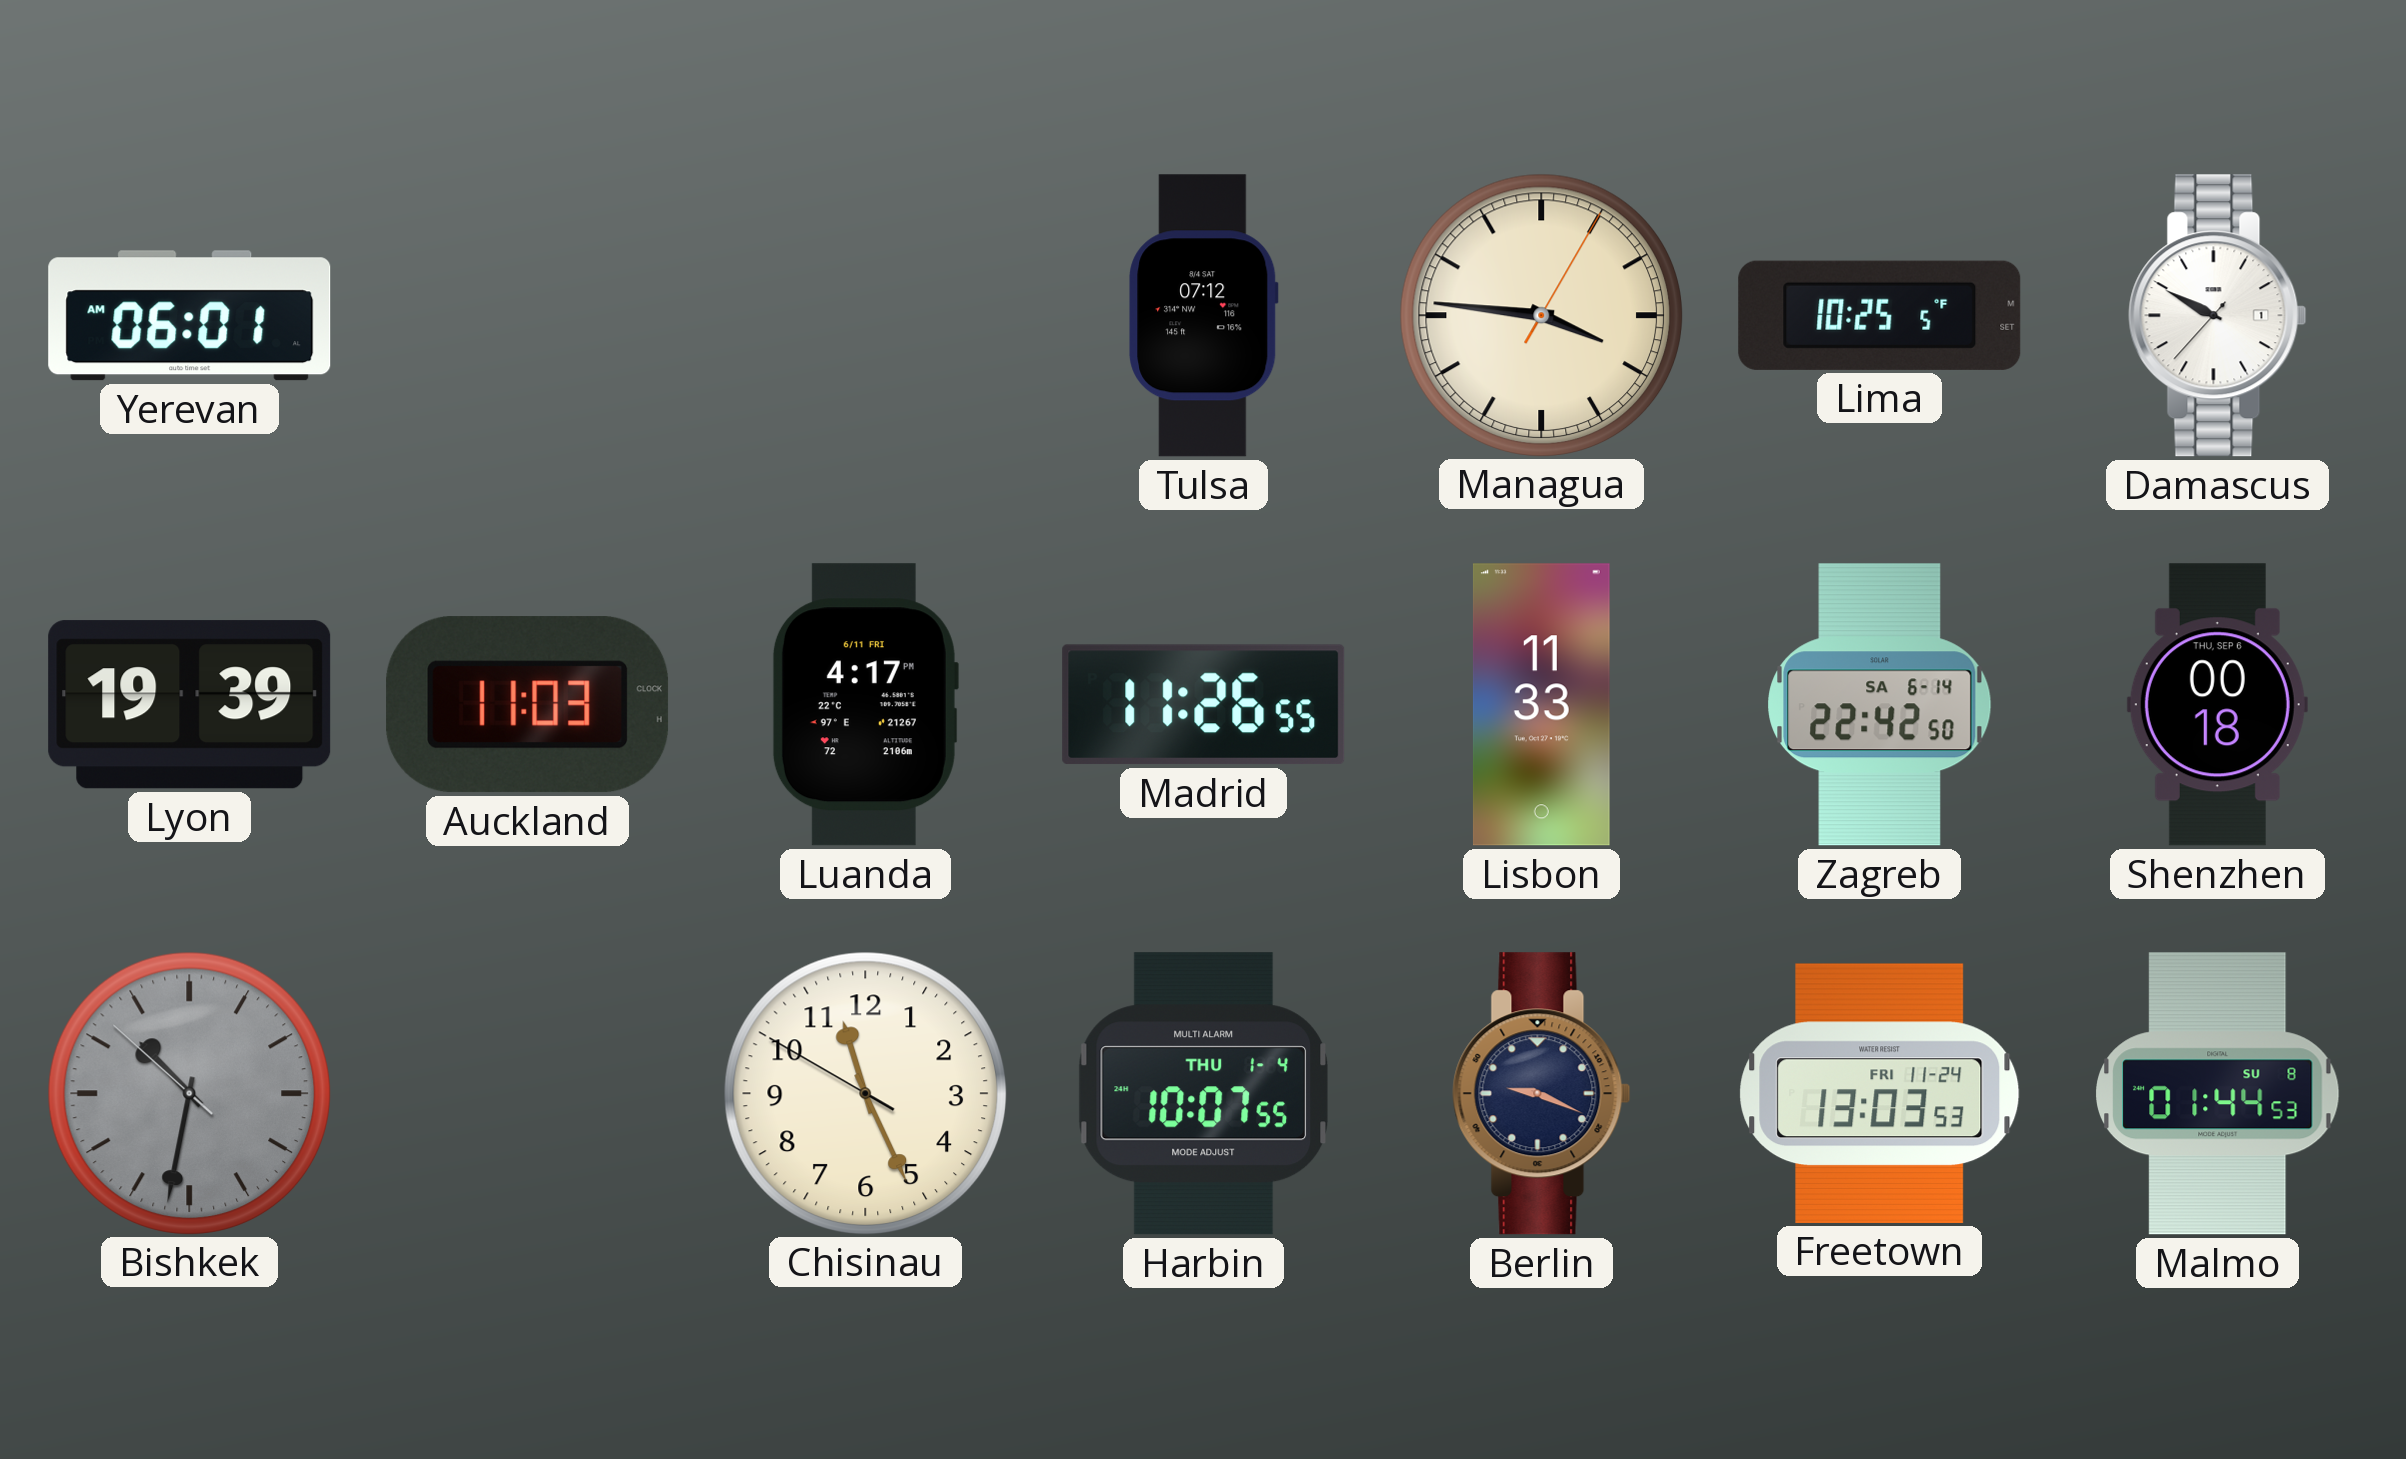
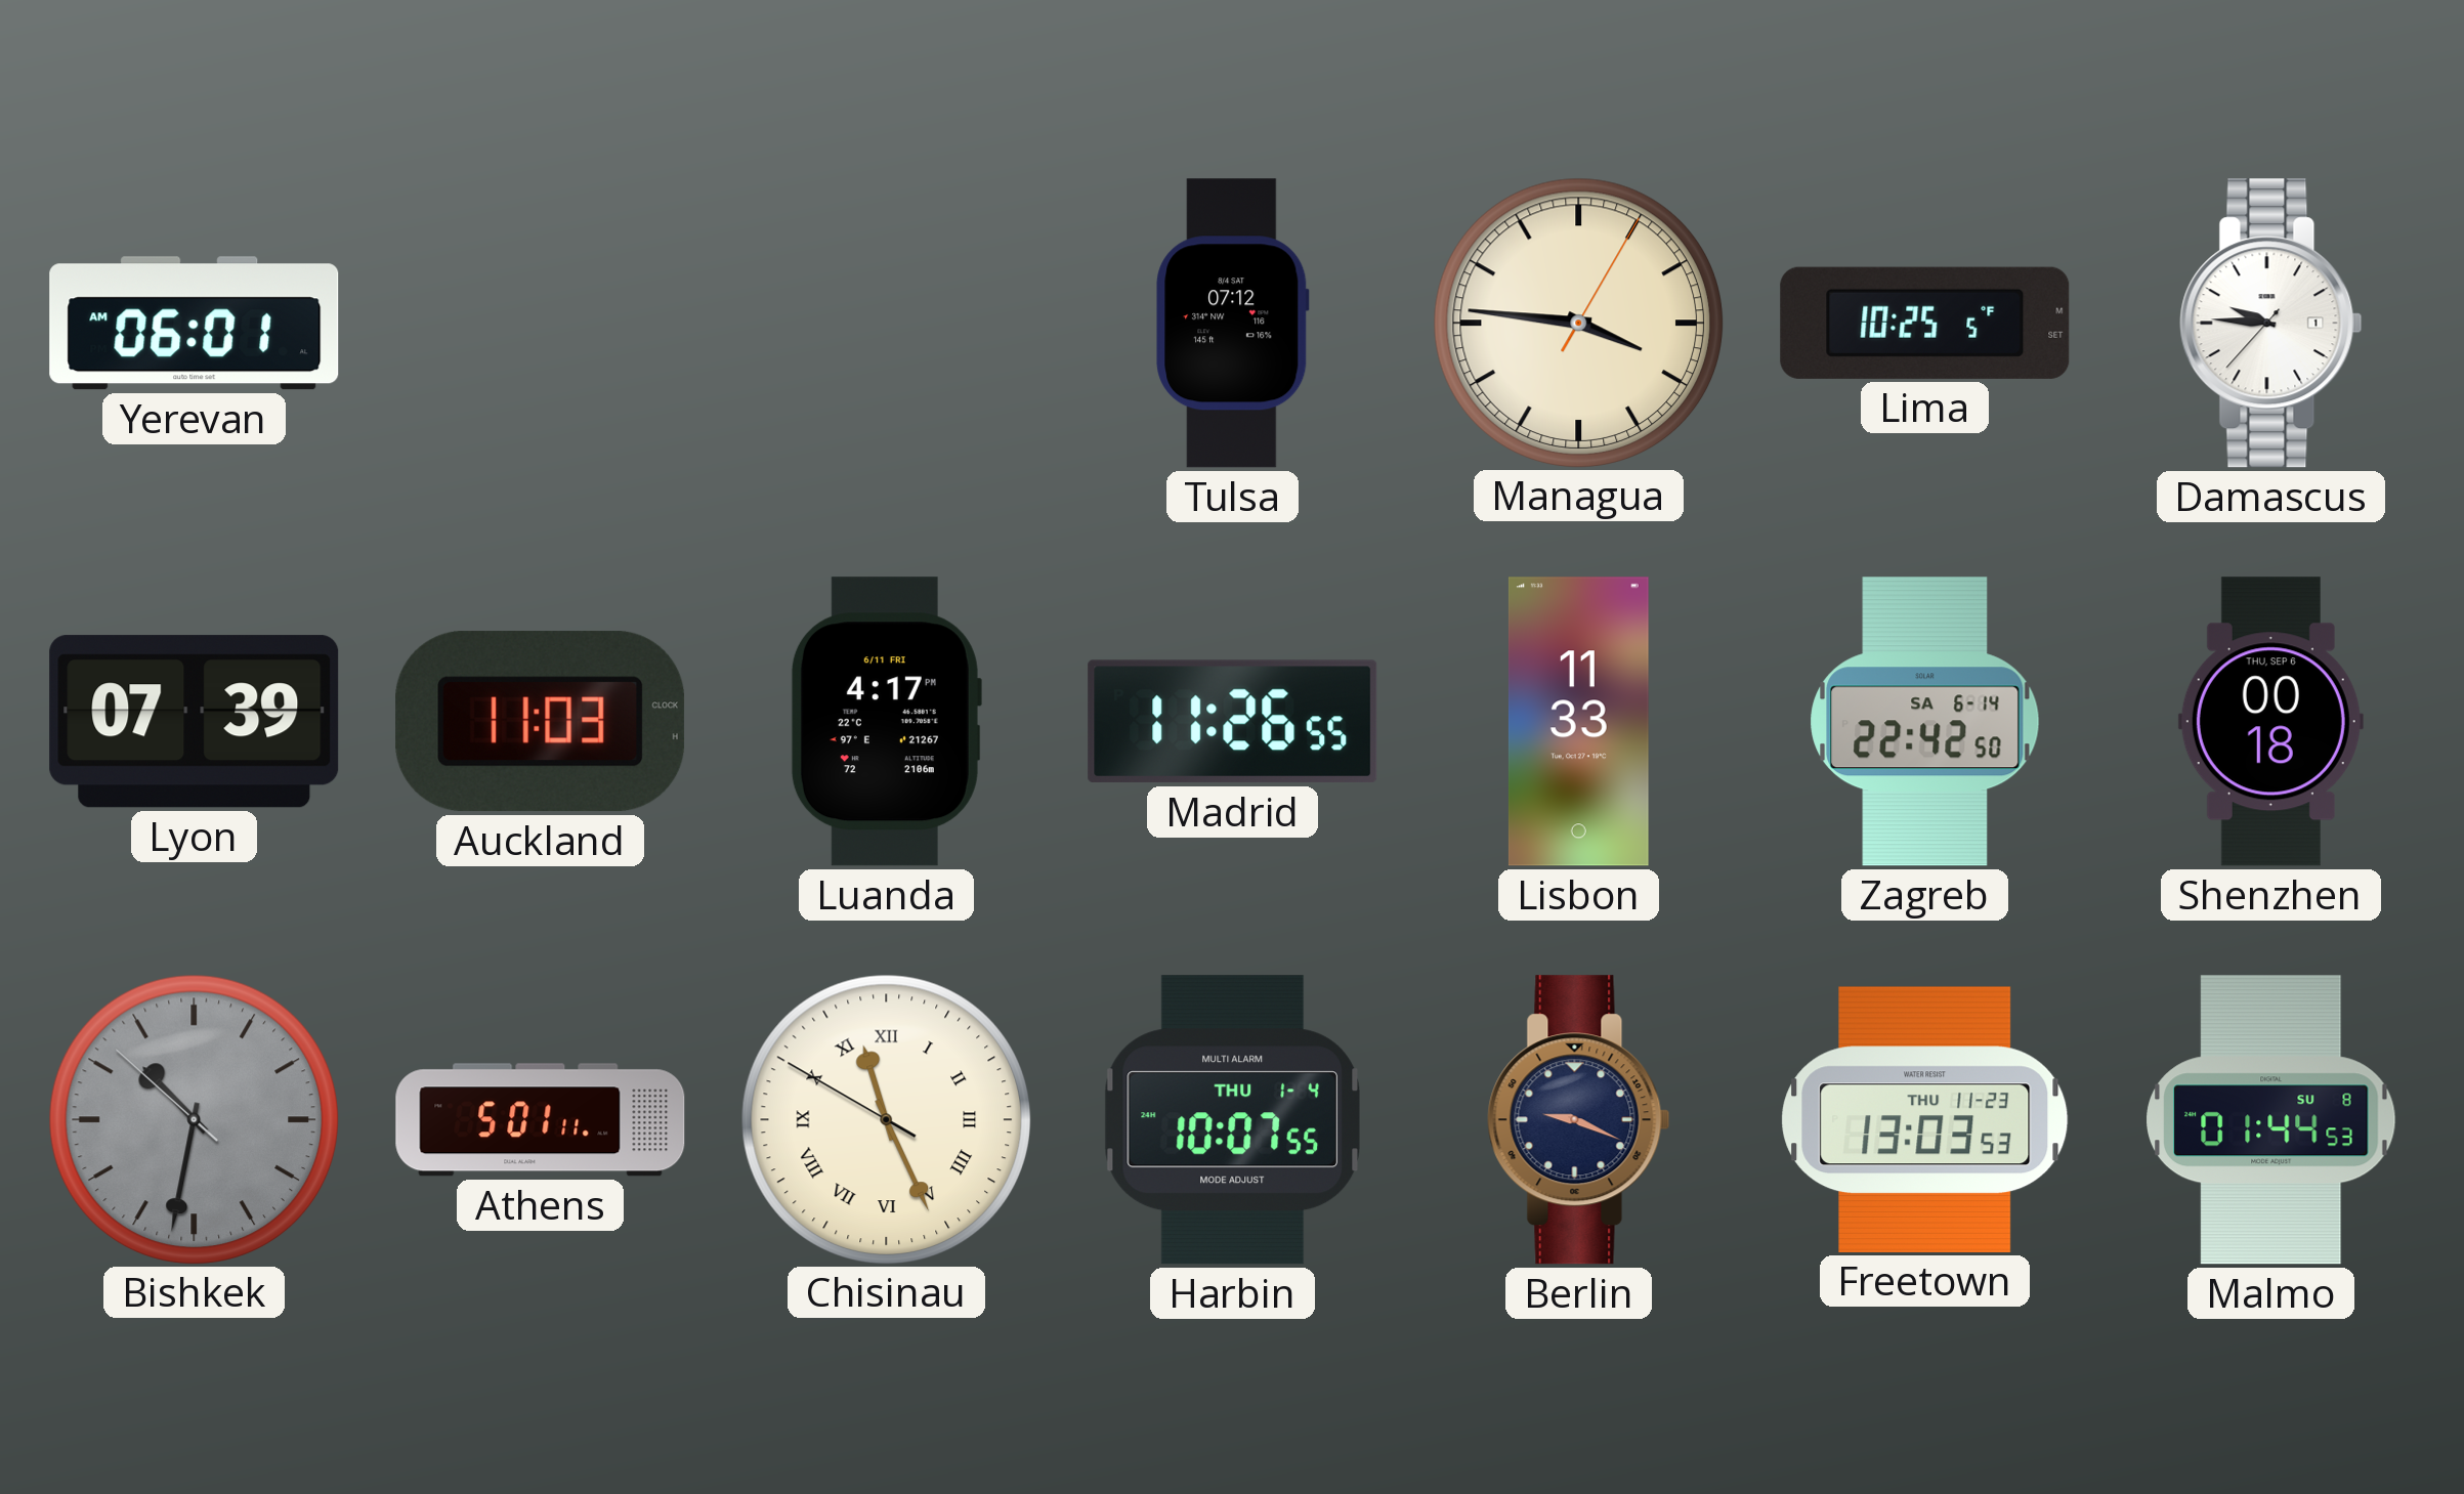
Damascus: 9:49 -> 9:45
Lyon: 19:39 -> 07:39
Athens: none -> 5:01
Chisinau numerals: Arabic -> Roman
Freetown date: FRI 11-24 -> THU 11-23
